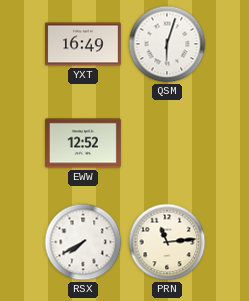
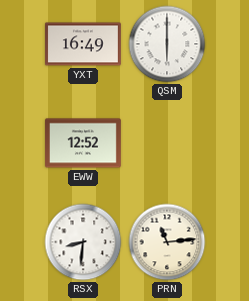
QSM: 6:03 -> 6:00
RSX: 7:40 -> 8:31
